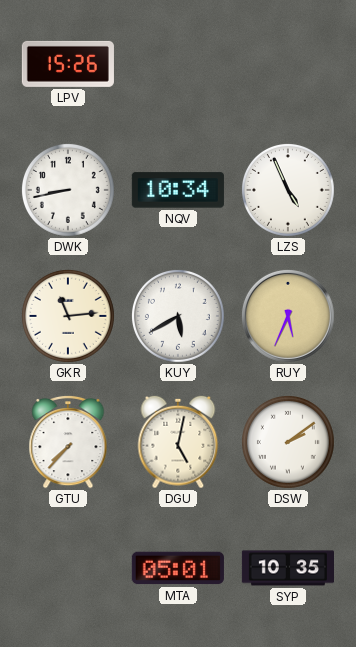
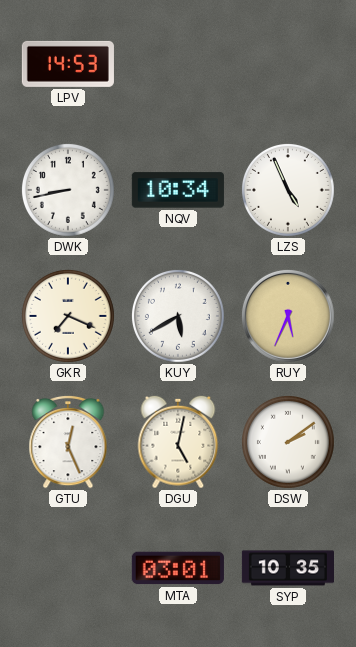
LPV: 15:26 -> 14:53
GKR: 11:14 -> 7:19
GTU: 7:37 -> 12:26
MTA: 05:01 -> 03:01
